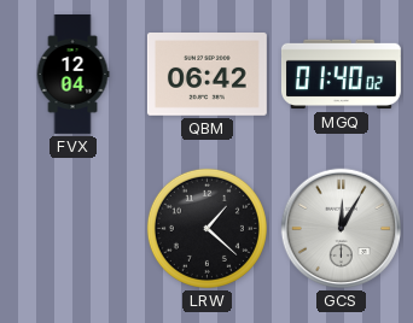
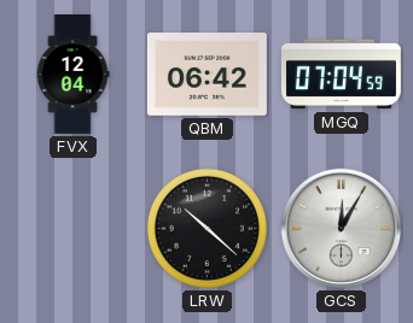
MGQ: 01:40 -> 07:04
LRW: 1:22 -> 10:22
